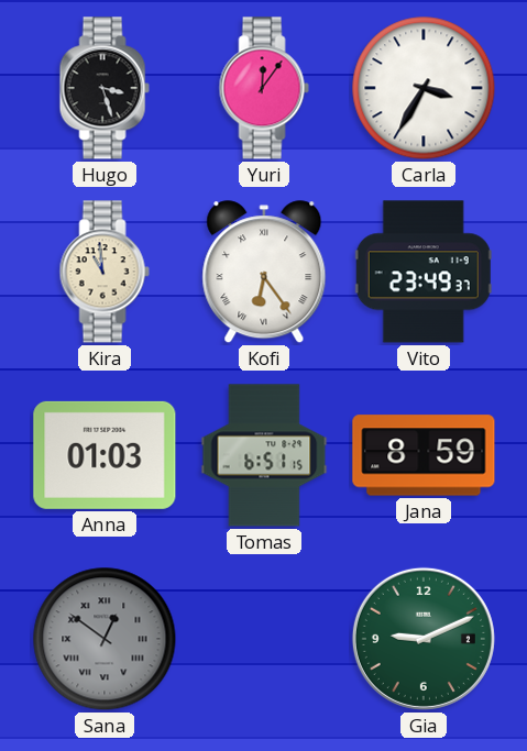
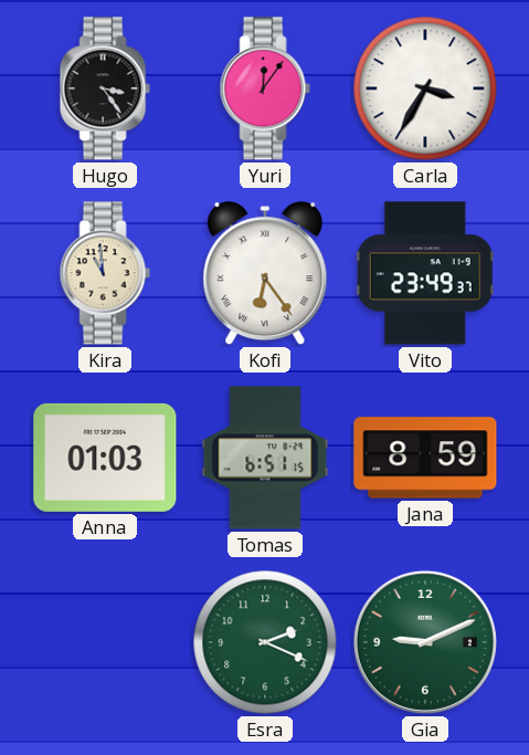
Hugo: 3:27 -> 3:24
Sana: 12:51 -> none
Esra: none -> 2:19
